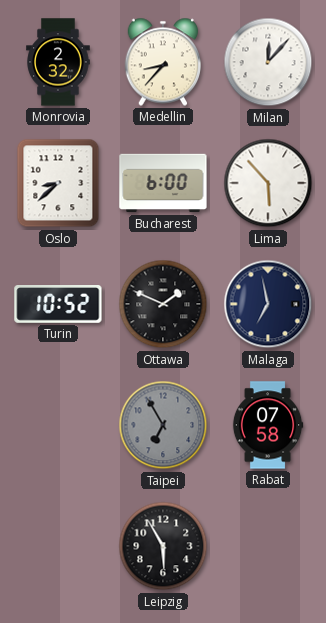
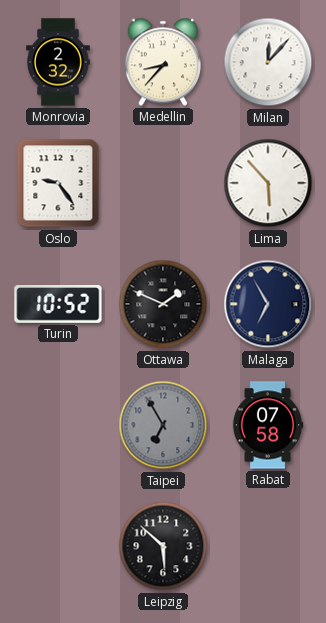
Oslo: 8:38 -> 9:24
Bucharest: 6:00 -> none
Malaga: 6:58 -> 6:55
Leipzig: 5:55 -> 5:52
